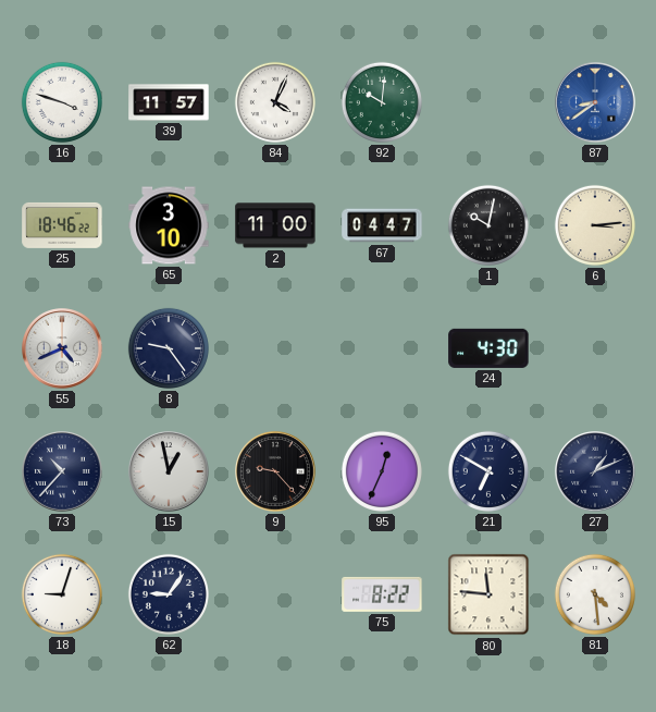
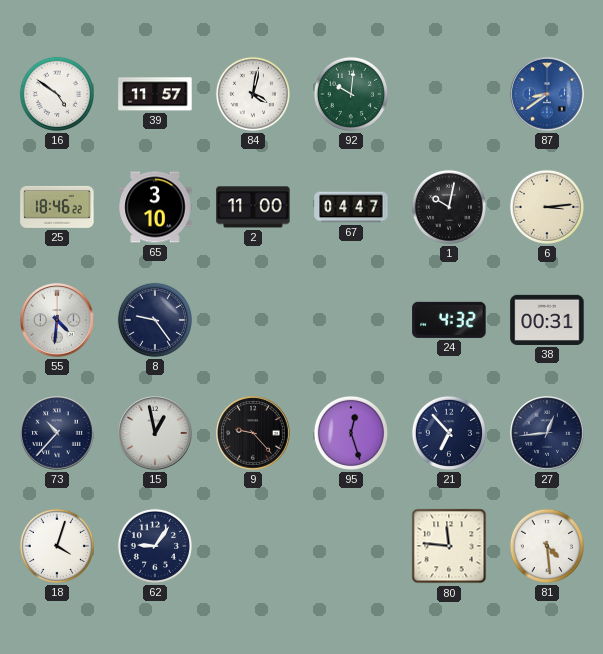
16: 3:48 -> 4:51
84: 4:04 -> 4:02
55: 4:41 -> 4:31
24: 4:30 -> 4:32
38: none -> 00:31
95: 12:34 -> 12:27
21: 6:50 -> 6:53
27: 1:11 -> 12:44
18: 9:03 -> 4:03
75: 8:22 -> none
